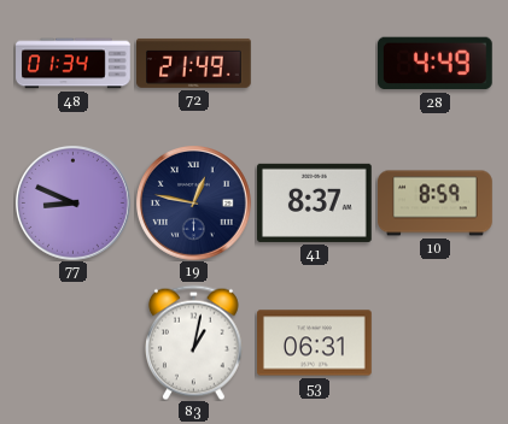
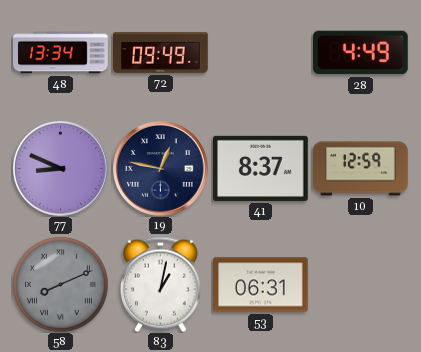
48: 01:34 -> 13:34
72: 21:49 -> 09:49
10: 8:59 -> 12:59
58: none -> 8:11
